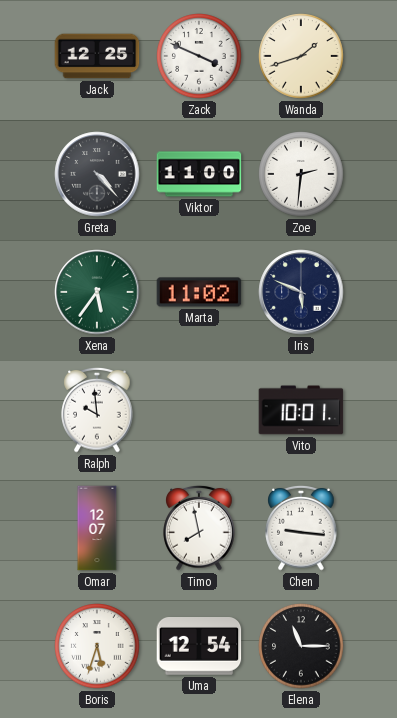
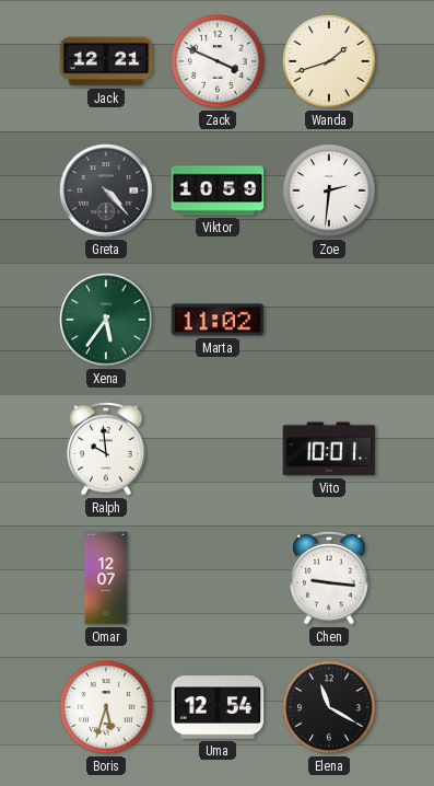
Jack: 12:25 -> 12:21
Viktor: 11:00 -> 10:59
Iris: 5:49 -> none
Timo: 7:58 -> none
Elena: 11:15 -> 11:20
